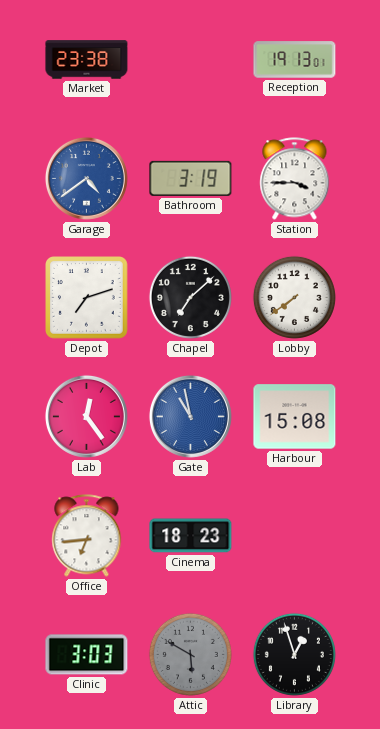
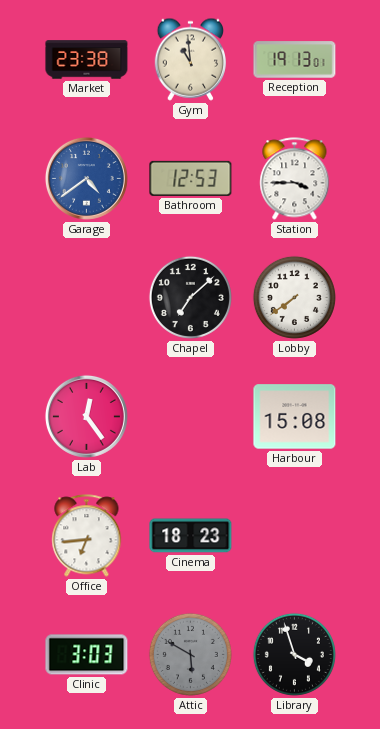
Gym: none -> 10:59
Bathroom: 3:19 -> 12:53
Depot: 7:12 -> none
Gate: 10:58 -> none
Library: 12:57 -> 3:57
